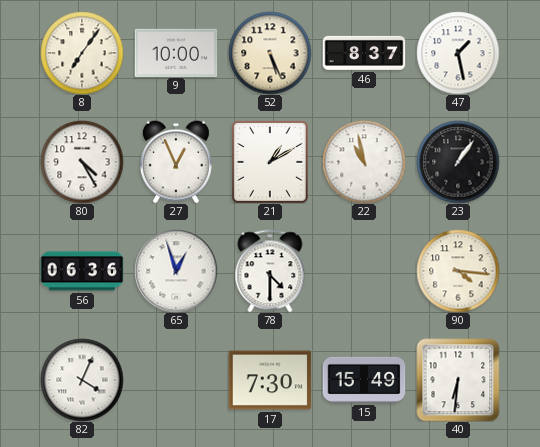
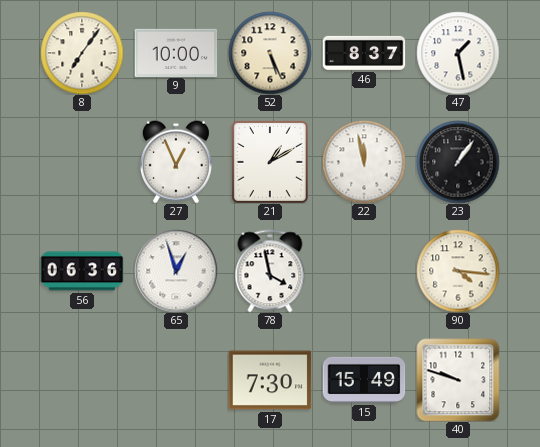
80: 4:25 -> none
22: 10:58 -> 11:58
78: 4:30 -> 3:58
82: 4:04 -> none
40: 6:31 -> 9:48
